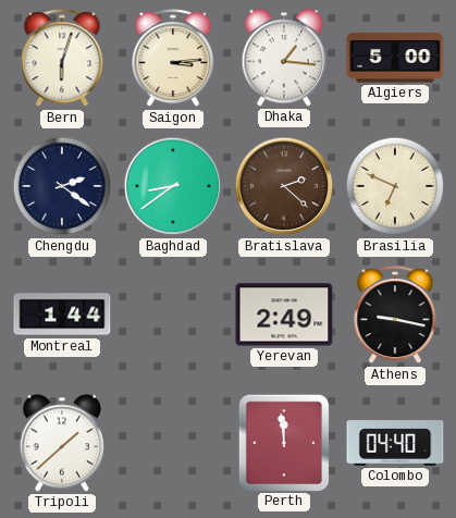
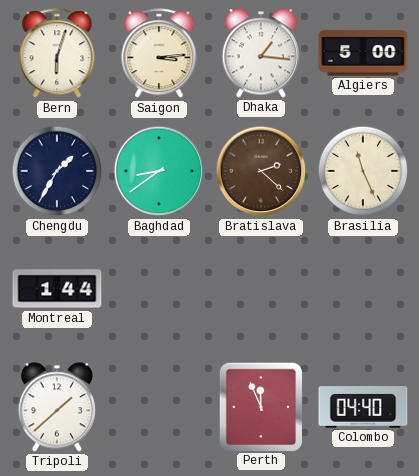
Chengdu: 2:21 -> 1:35
Brasilia: 6:49 -> 11:26
Yerevan: 2:49 -> none
Athens: 9:17 -> none
Perth: 11:59 -> 11:56
